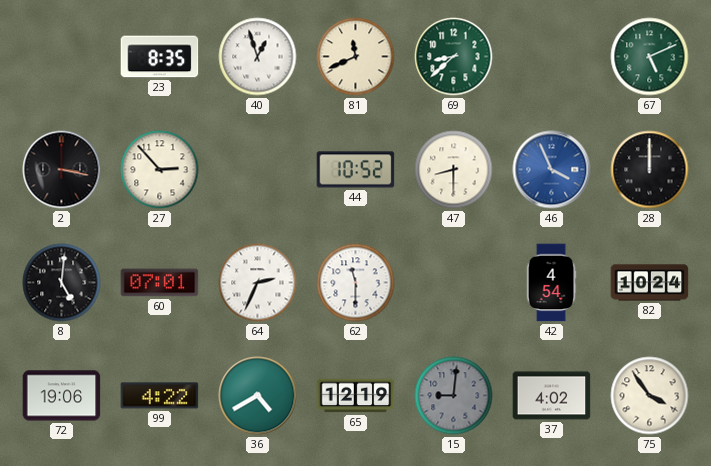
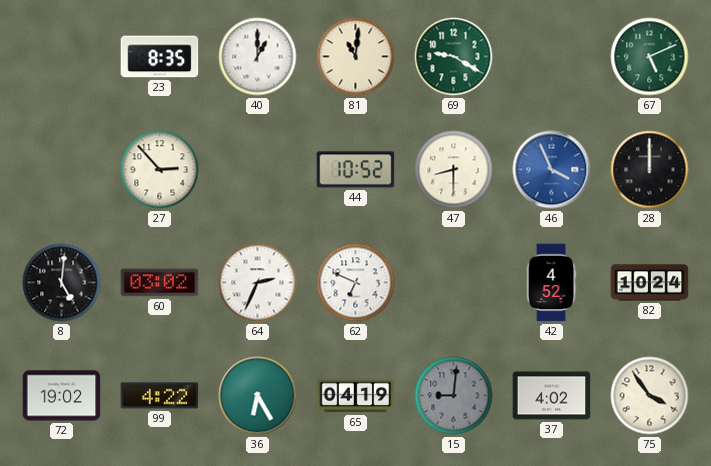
40: 12:57 -> 1:00
81: 11:41 -> 11:01
69: 8:38 -> 9:20
2: 3:17 -> none
60: 07:01 -> 03:02
62: 11:30 -> 6:49
42: 4:54 -> 4:52
72: 19:06 -> 19:02
36: 4:40 -> 6:25
65: 12:19 -> 04:19
